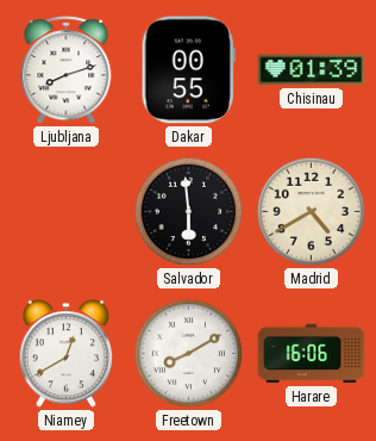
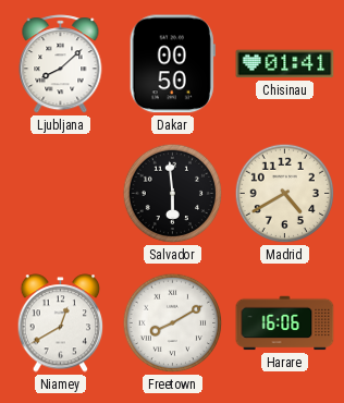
Ljubljana: 8:12 -> 8:08
Dakar: 00:55 -> 00:50
Chisinau: 01:39 -> 01:41
